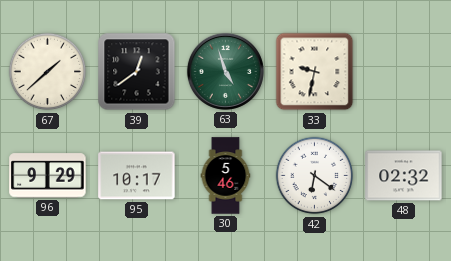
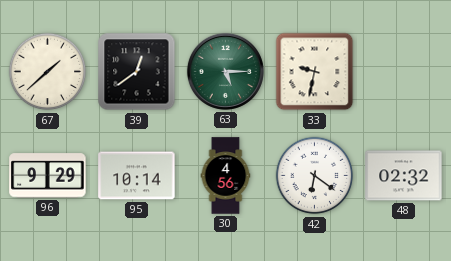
63: 4:57 -> 5:15
95: 10:17 -> 10:14
30: 5:46 -> 4:56
